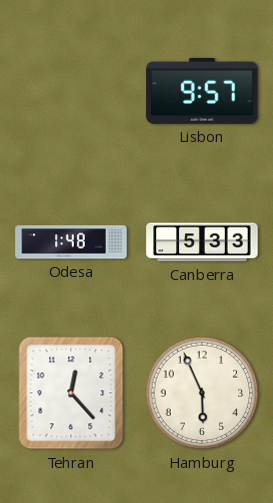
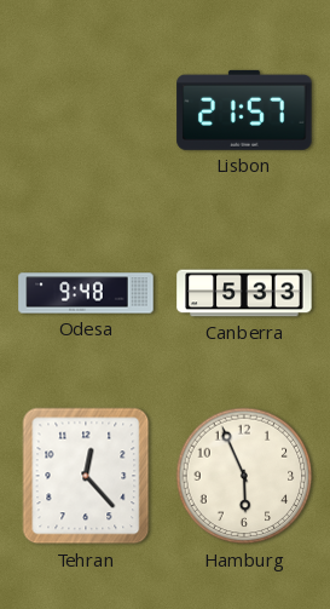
Lisbon: 9:57 -> 21:57
Odesa: 1:48 -> 9:48
